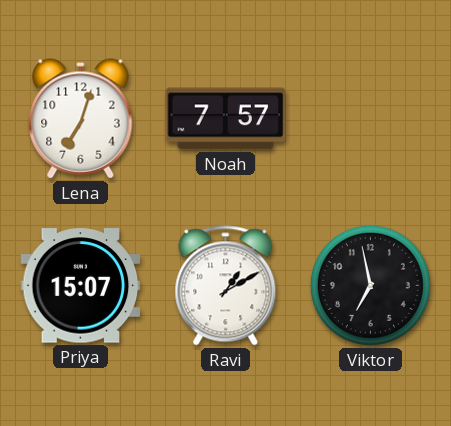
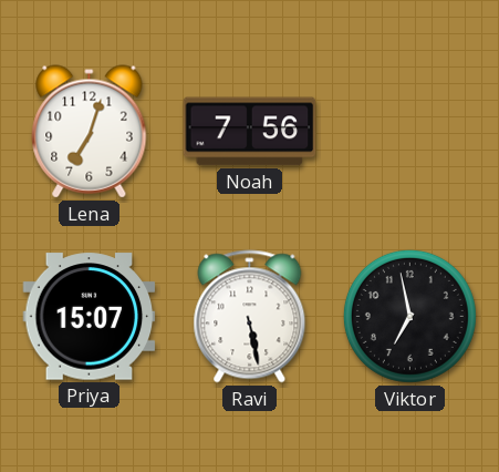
Noah: 7:57 -> 7:56
Ravi: 1:10 -> 5:28
